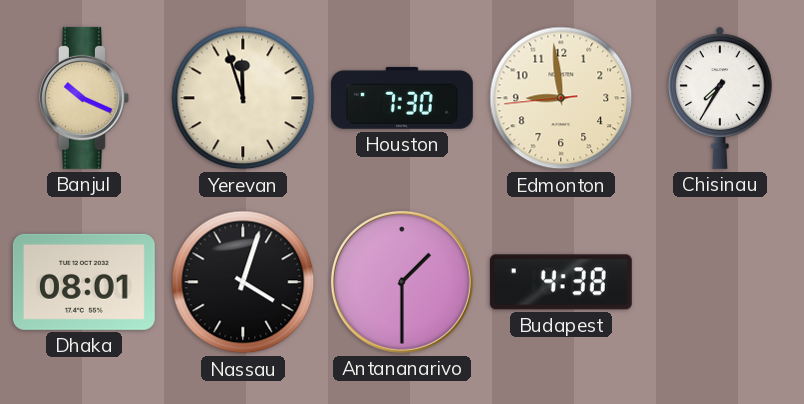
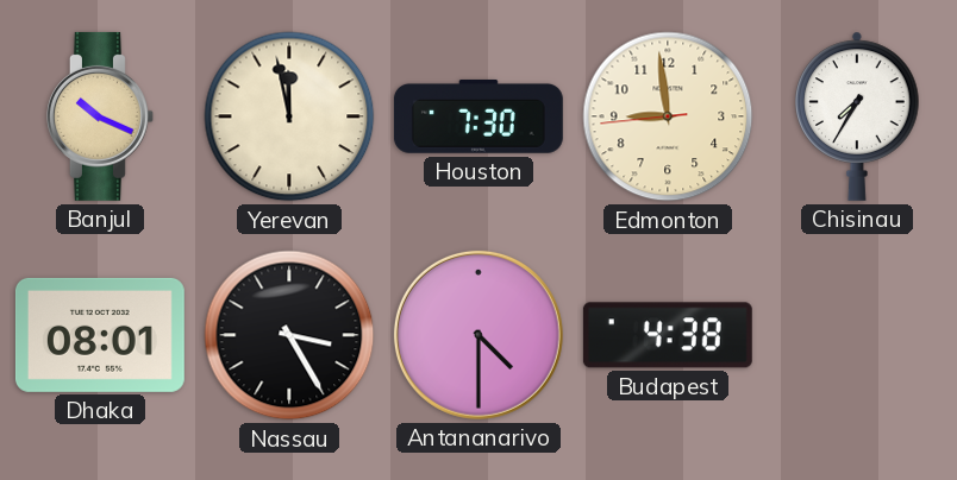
Yerevan: 11:57 -> 11:58
Nassau: 4:03 -> 3:25
Antananarivo: 1:30 -> 4:30
